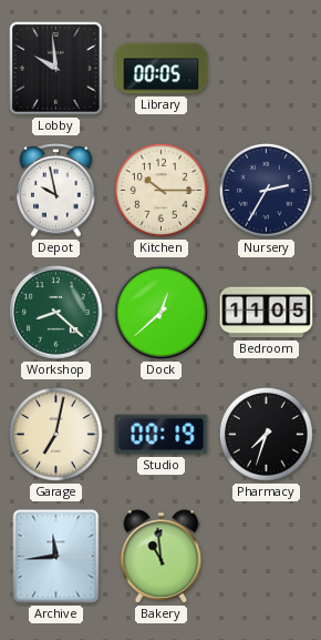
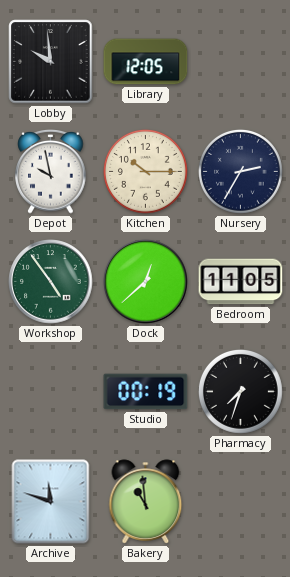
Library: 00:05 -> 12:05
Workshop: 8:22 -> 4:54
Garage: 7:02 -> none
Archive: 11:44 -> 11:48
